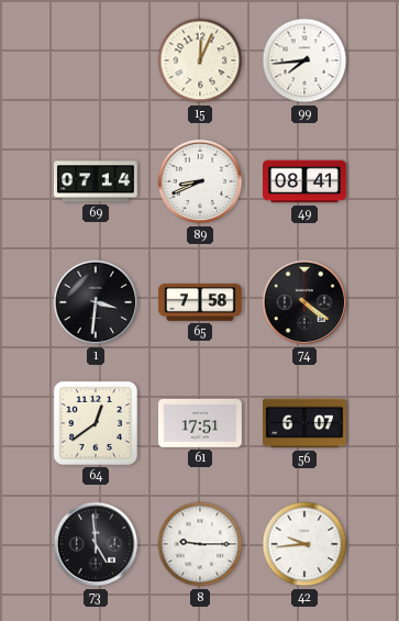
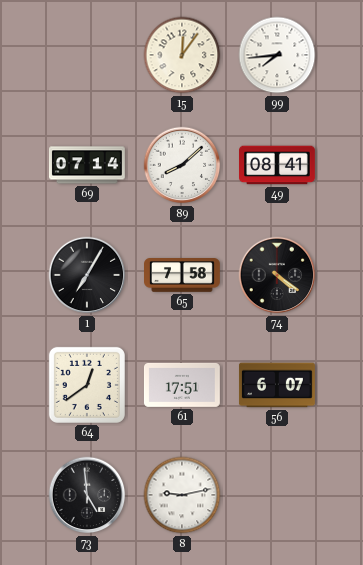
15: 12:04 -> 12:06
89: 8:41 -> 8:08
1: 3:31 -> 7:05
8: 9:15 -> 9:13
42: 9:44 -> none
